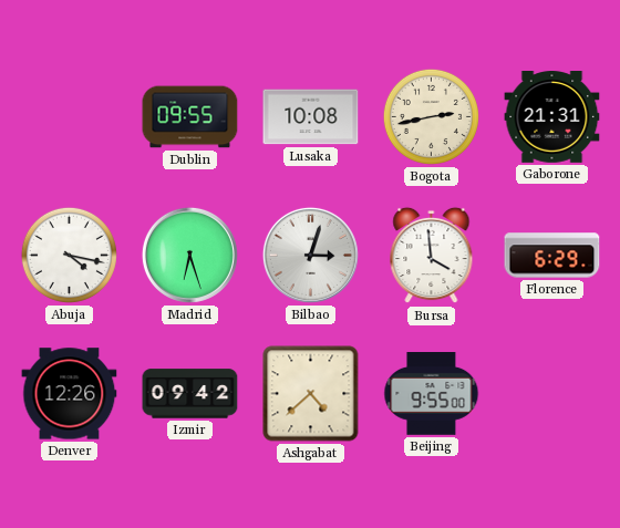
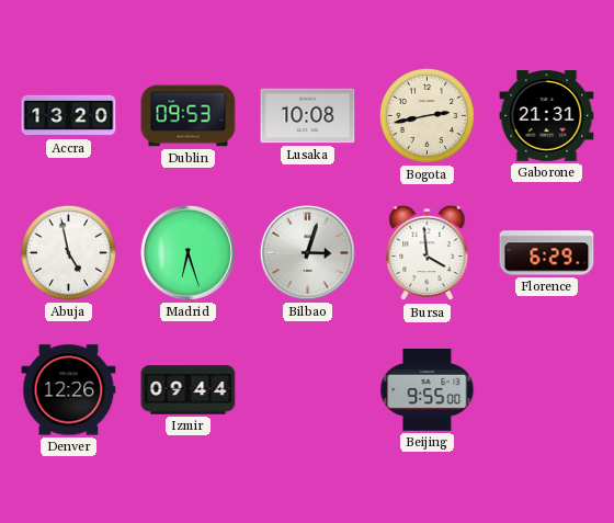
Accra: none -> 13:20
Dublin: 09:55 -> 09:53
Abuja: 4:17 -> 4:58
Izmir: 09:42 -> 09:44
Ashgabat: 4:38 -> none
